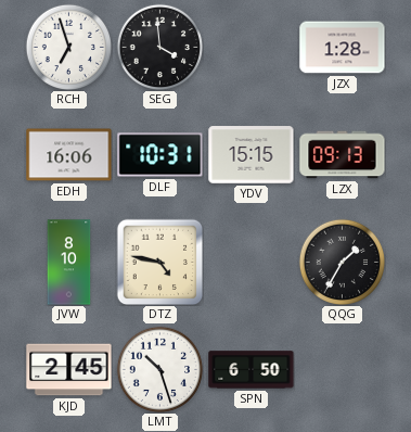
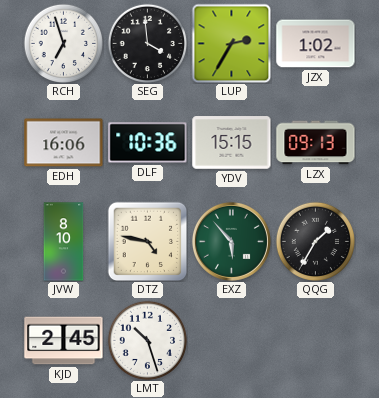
LUP: none -> 2:35
JZX: 1:28 -> 1:02
DLF: 10:31 -> 10:36
EXZ: none -> 5:53
SPN: 6:50 -> none
